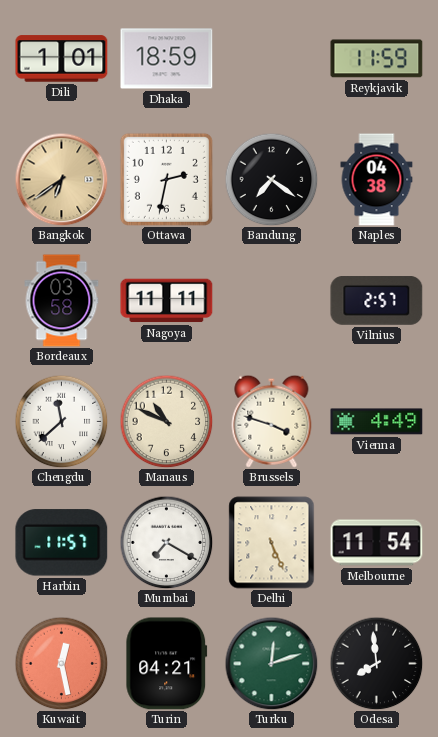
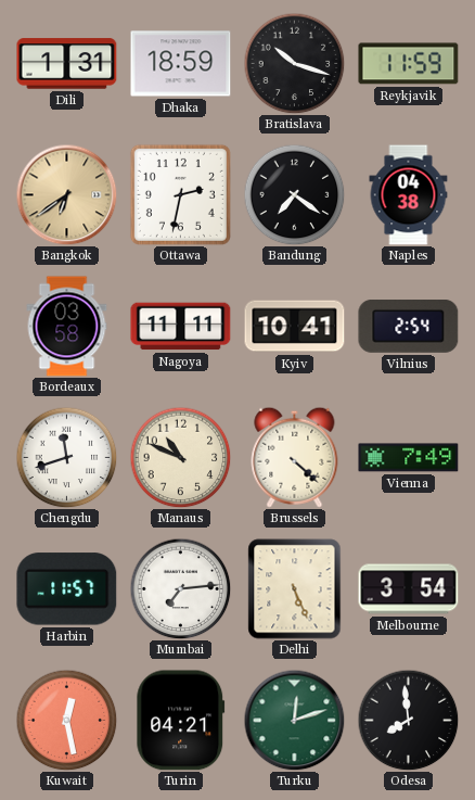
Dili: 1:01 -> 1:31
Bratislava: none -> 10:18
Kyiv: none -> 10:41
Vilnius: 2:57 -> 2:54
Chengdu: 11:38 -> 11:42
Brussels: 3:48 -> 4:22
Vienna: 4:49 -> 7:49
Mumbai: 7:20 -> 7:14
Melbourne: 11:54 -> 3:54
